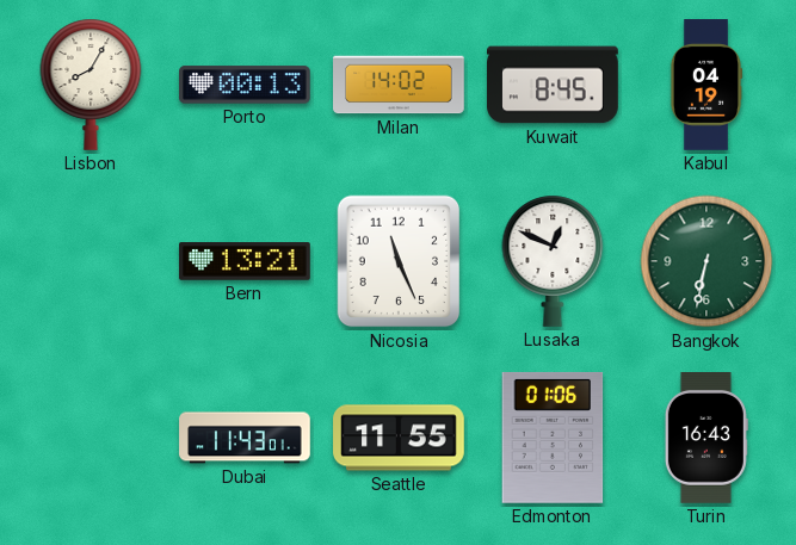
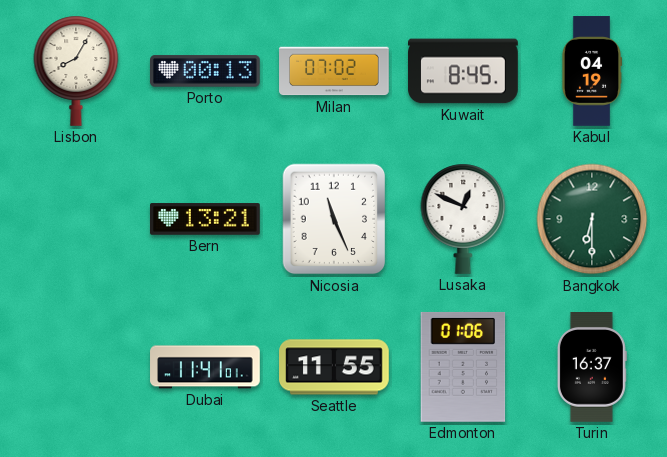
Milan: 14:02 -> 07:02
Bangkok: 6:32 -> 6:30
Dubai: 11:43 -> 11:41
Turin: 16:43 -> 16:37
